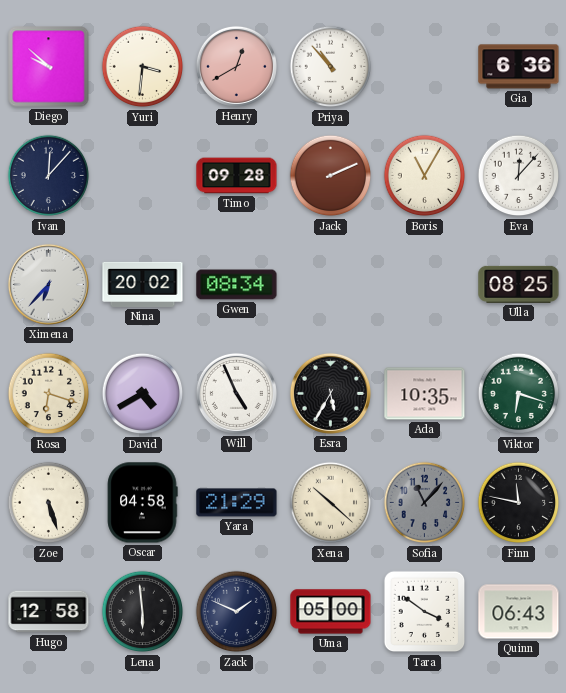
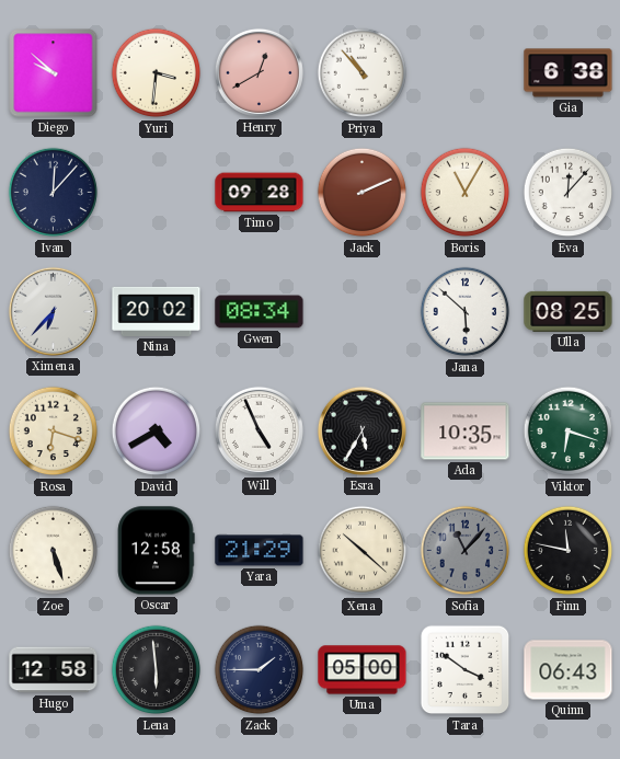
Gia: 6:36 -> 6:38
Jana: none -> 5:52
Oscar: 04:58 -> 12:58
Zack: 1:49 -> 1:45
